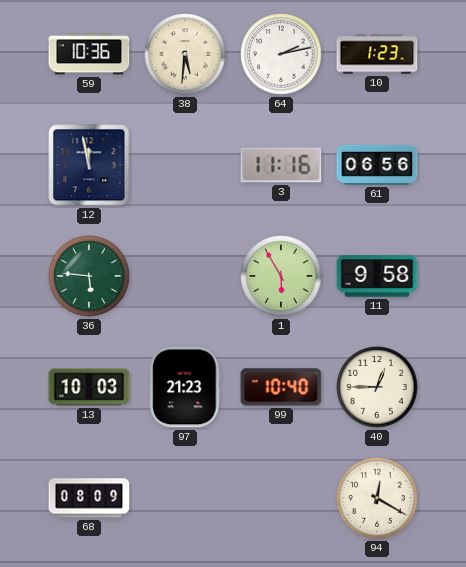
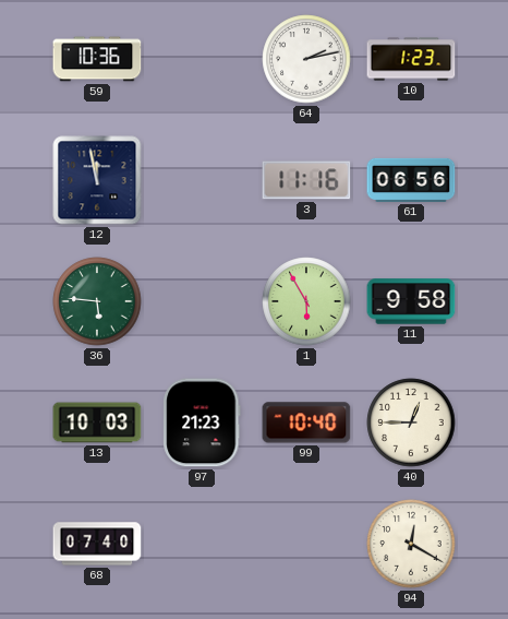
38: 5:31 -> none
68: 08:09 -> 07:40
